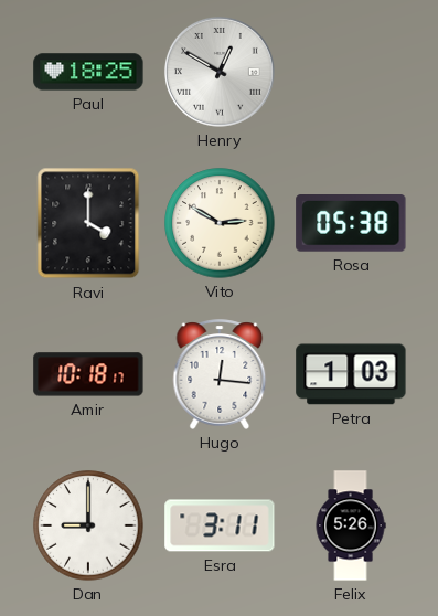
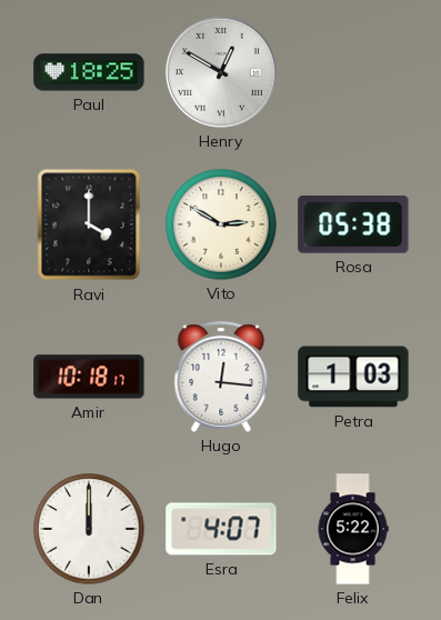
Dan: 9:00 -> 12:00
Esra: 3:11 -> 4:07
Felix: 5:26 -> 5:22
